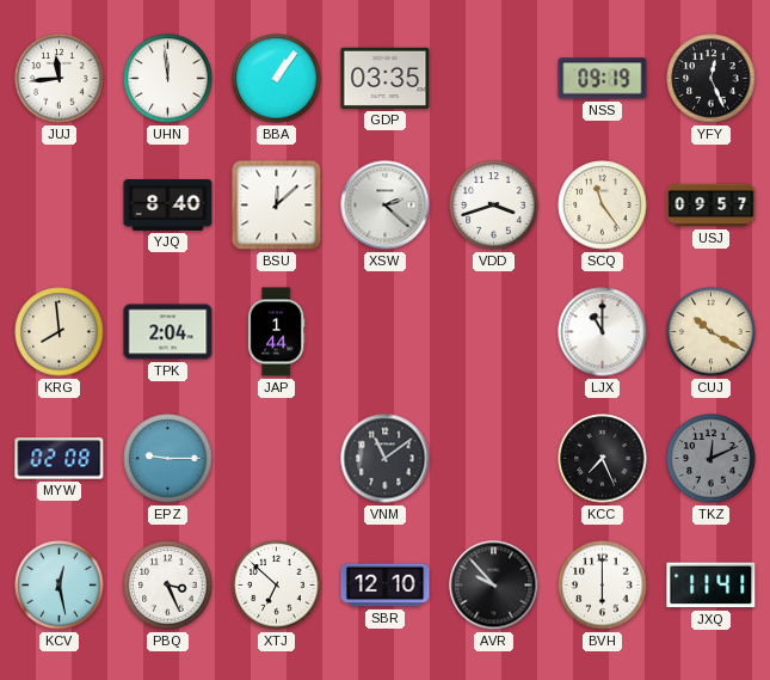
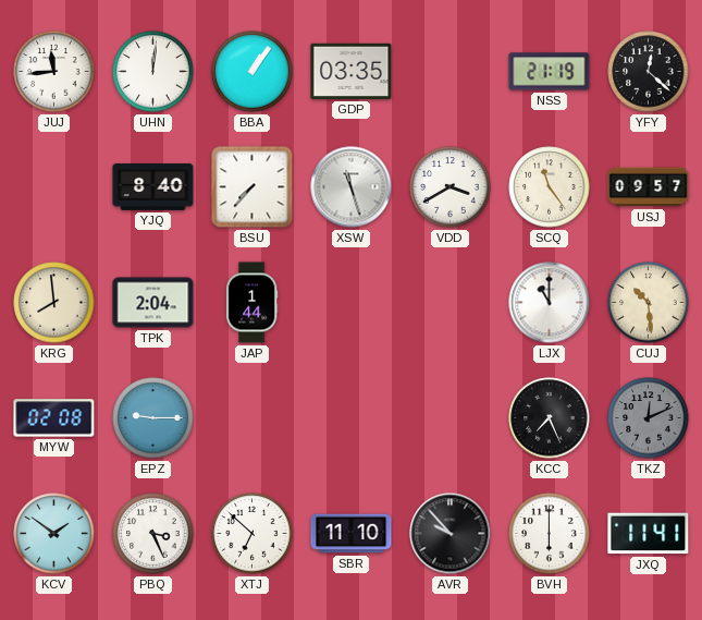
UHN: 11:59 -> 12:01
NSS: 09:19 -> 21:19
YFY: 12:26 -> 12:22
BSU: 12:08 -> 7:37
XSW: 2:22 -> 11:27
VDD: 3:42 -> 3:40
CUJ: 10:20 -> 10:29
VNM: 11:09 -> none
KCV: 12:28 -> 1:51
SBR: 12:10 -> 11:10
